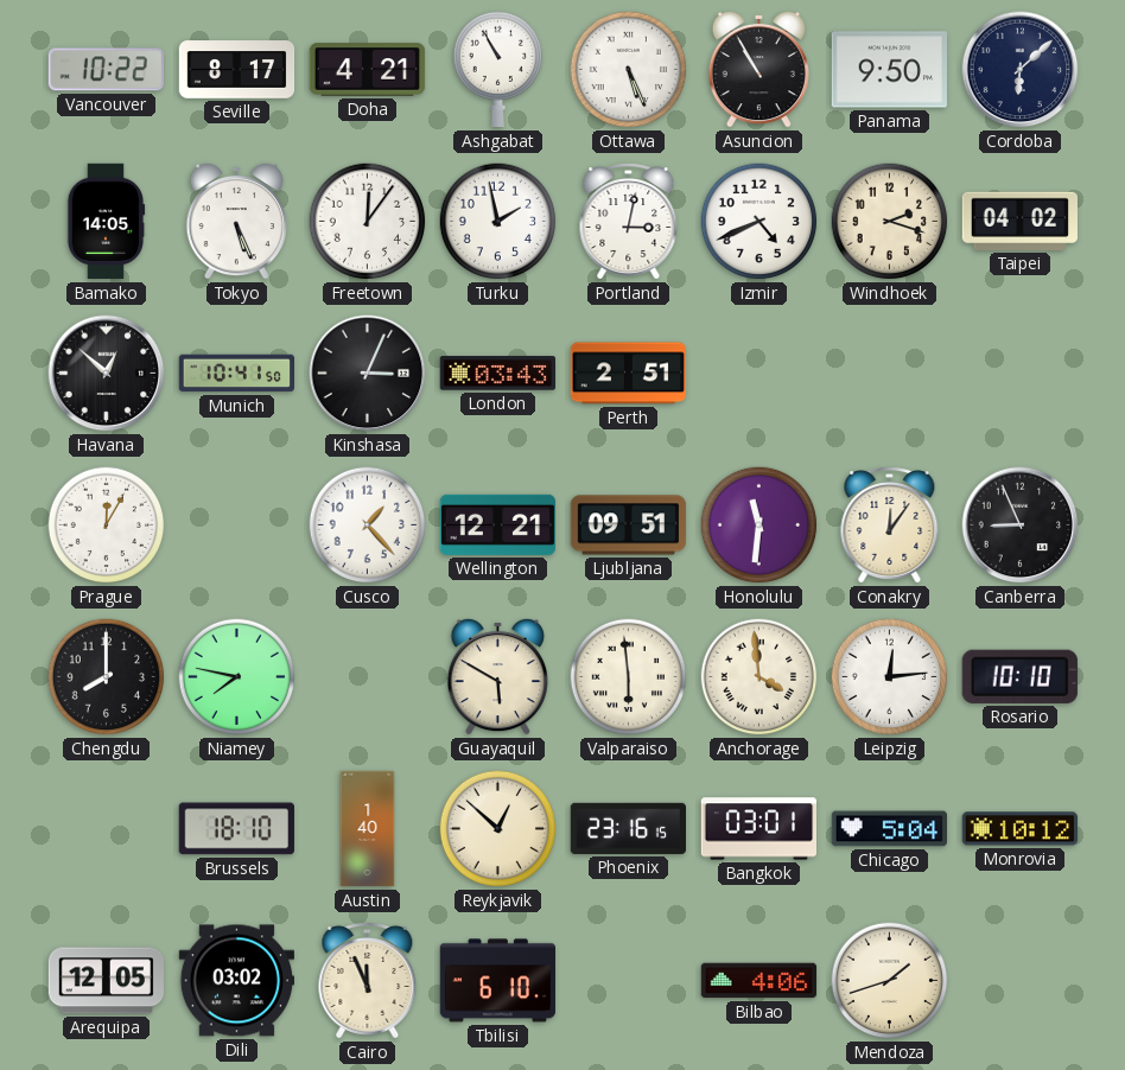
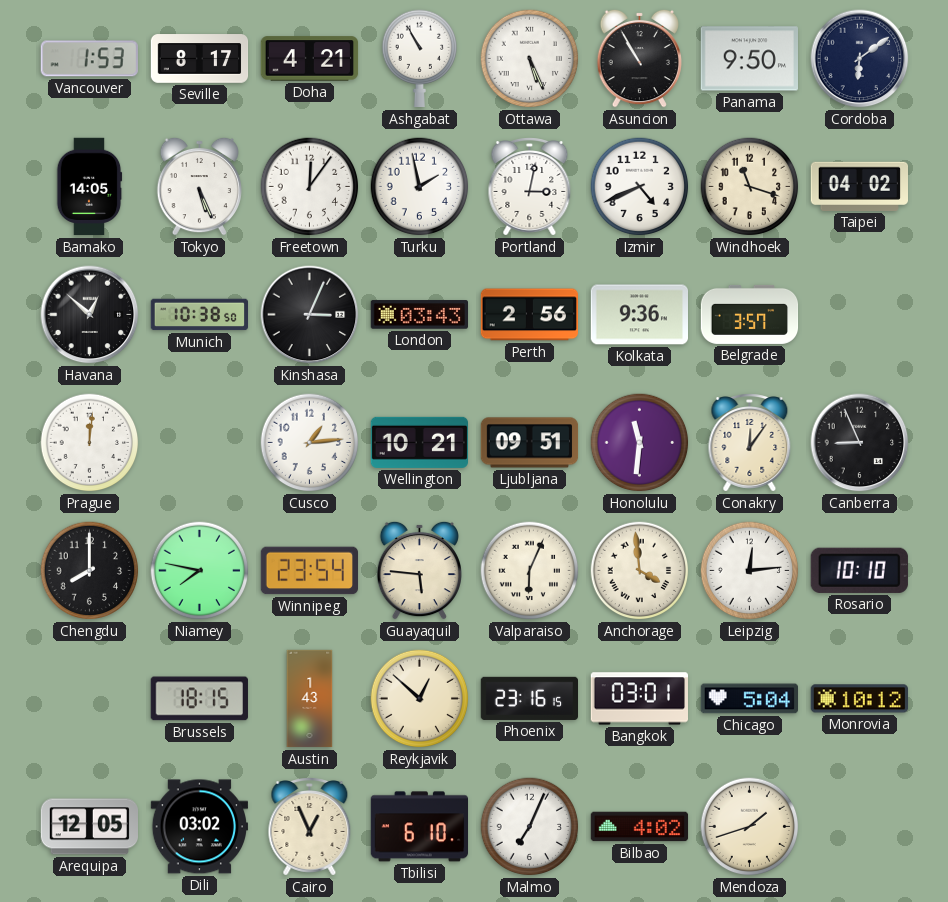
Vancouver: 10:22 -> 1:53
Cordoba: 6:08 -> 6:09
Windhoek: 2:18 -> 11:18
Munich: 10:41 -> 10:38
Perth: 2:51 -> 2:56
Kolkata: none -> 9:36
Belgrade: none -> 3:57
Prague: 12:05 -> 12:01
Cusco: 1:23 -> 1:14
Wellington: 12:21 -> 10:21
Winnipeg: none -> 23:54
Guayaquil: 5:50 -> 5:46
Valparaiso: 5:59 -> 6:04
Brussels: 18:10 -> 18:15
Austin: 1:40 -> 1:43
Cairo: 11:56 -> 12:56
Malmo: none -> 7:04
Bilbao: 4:06 -> 4:02
